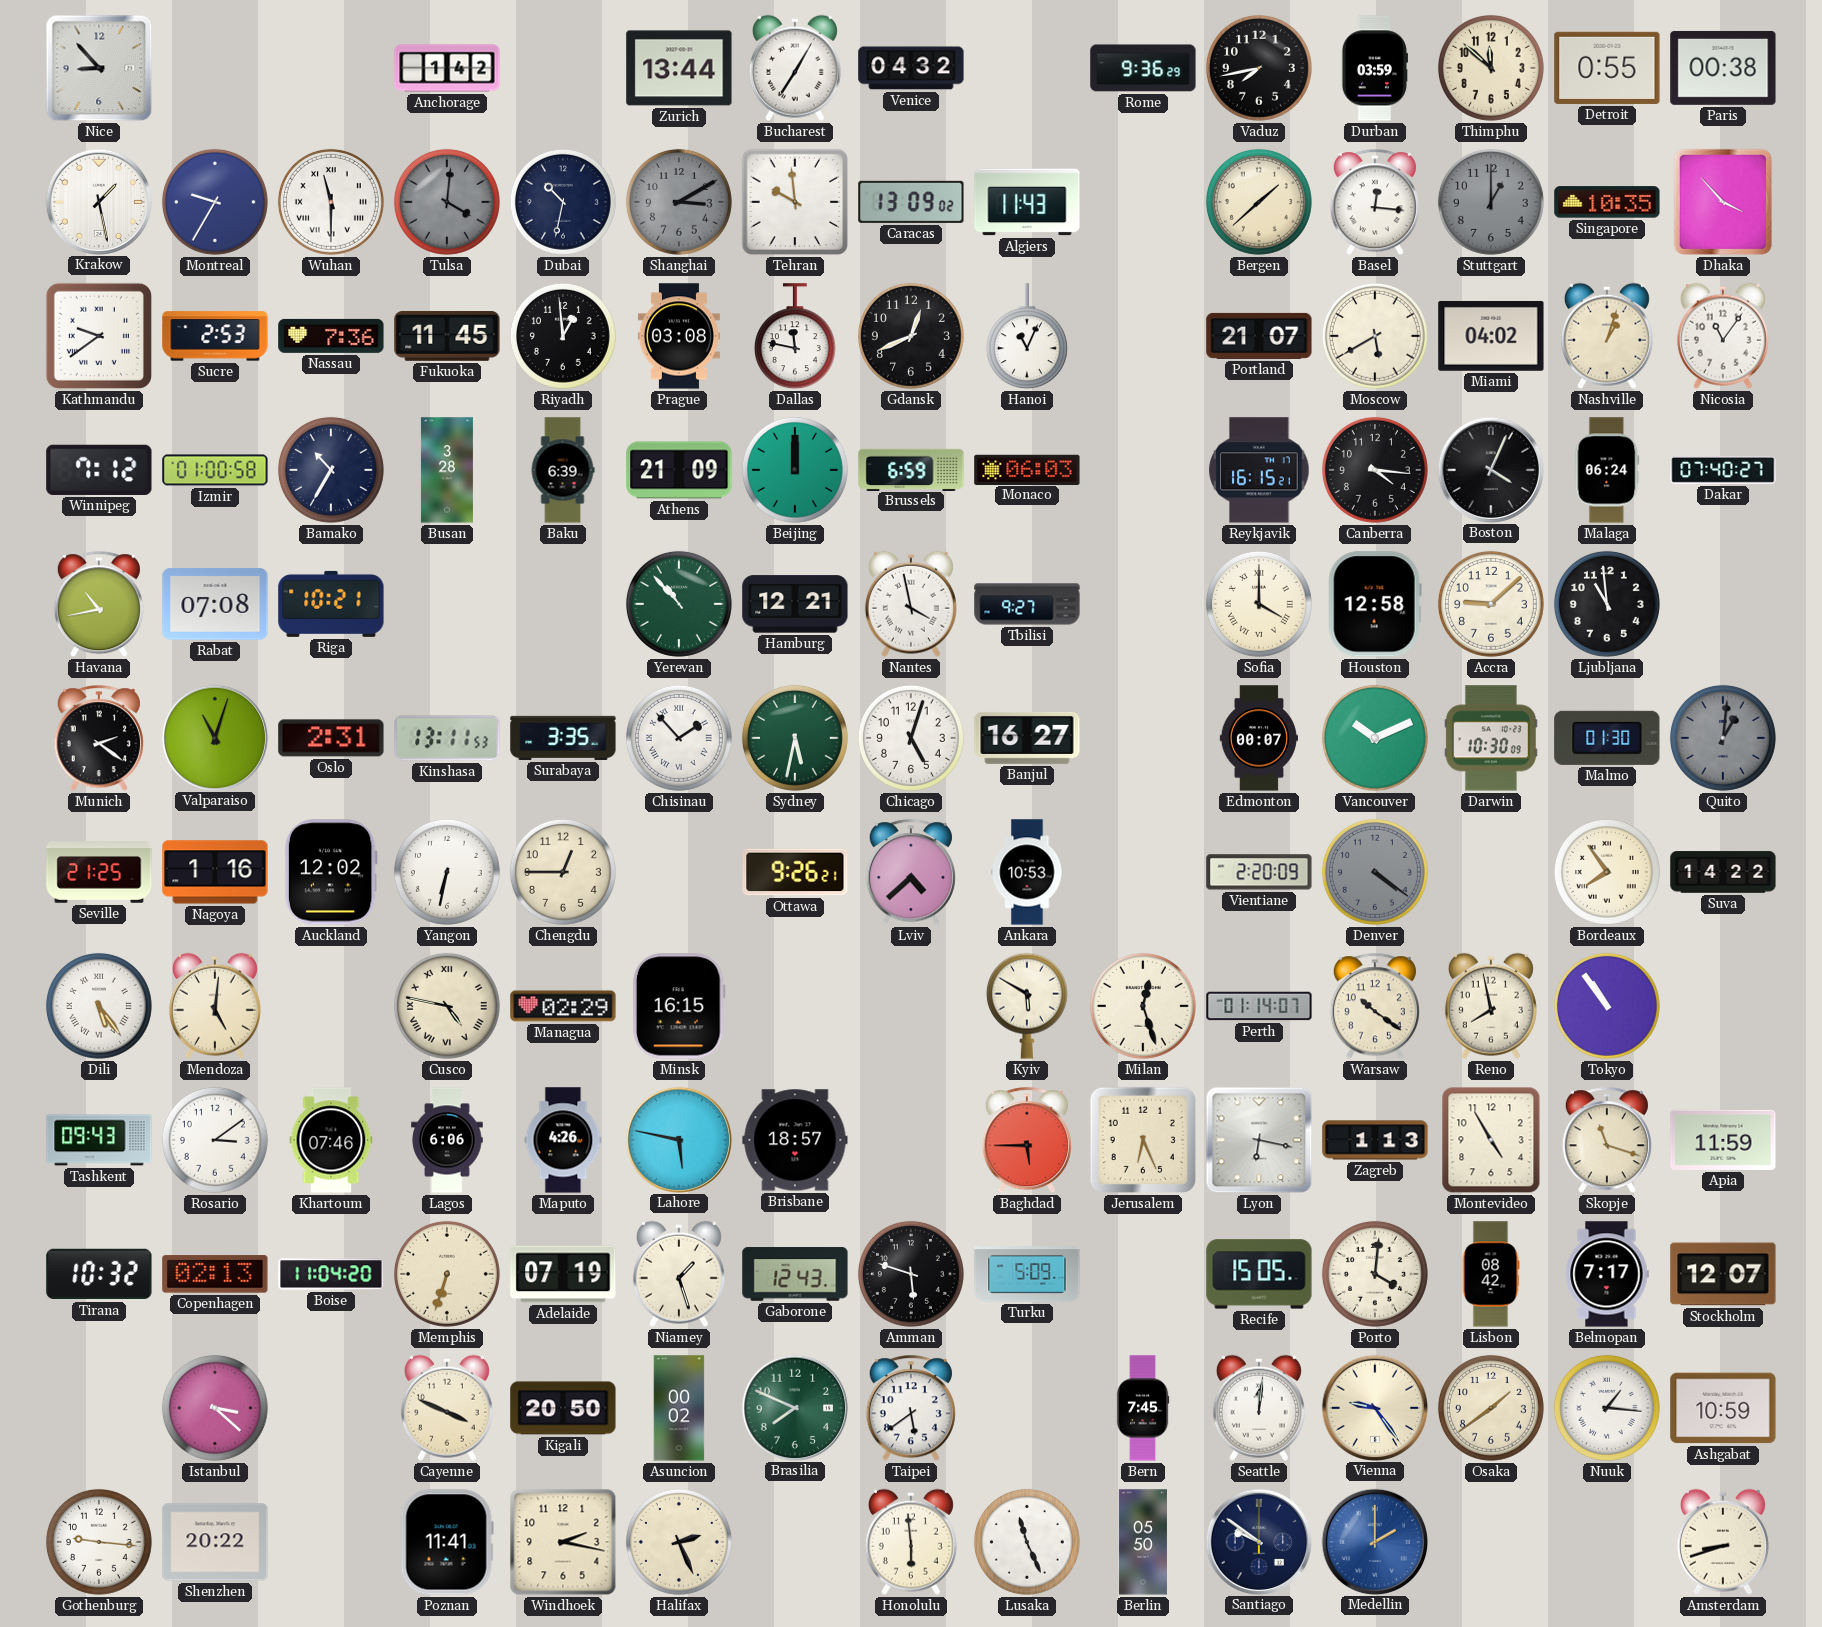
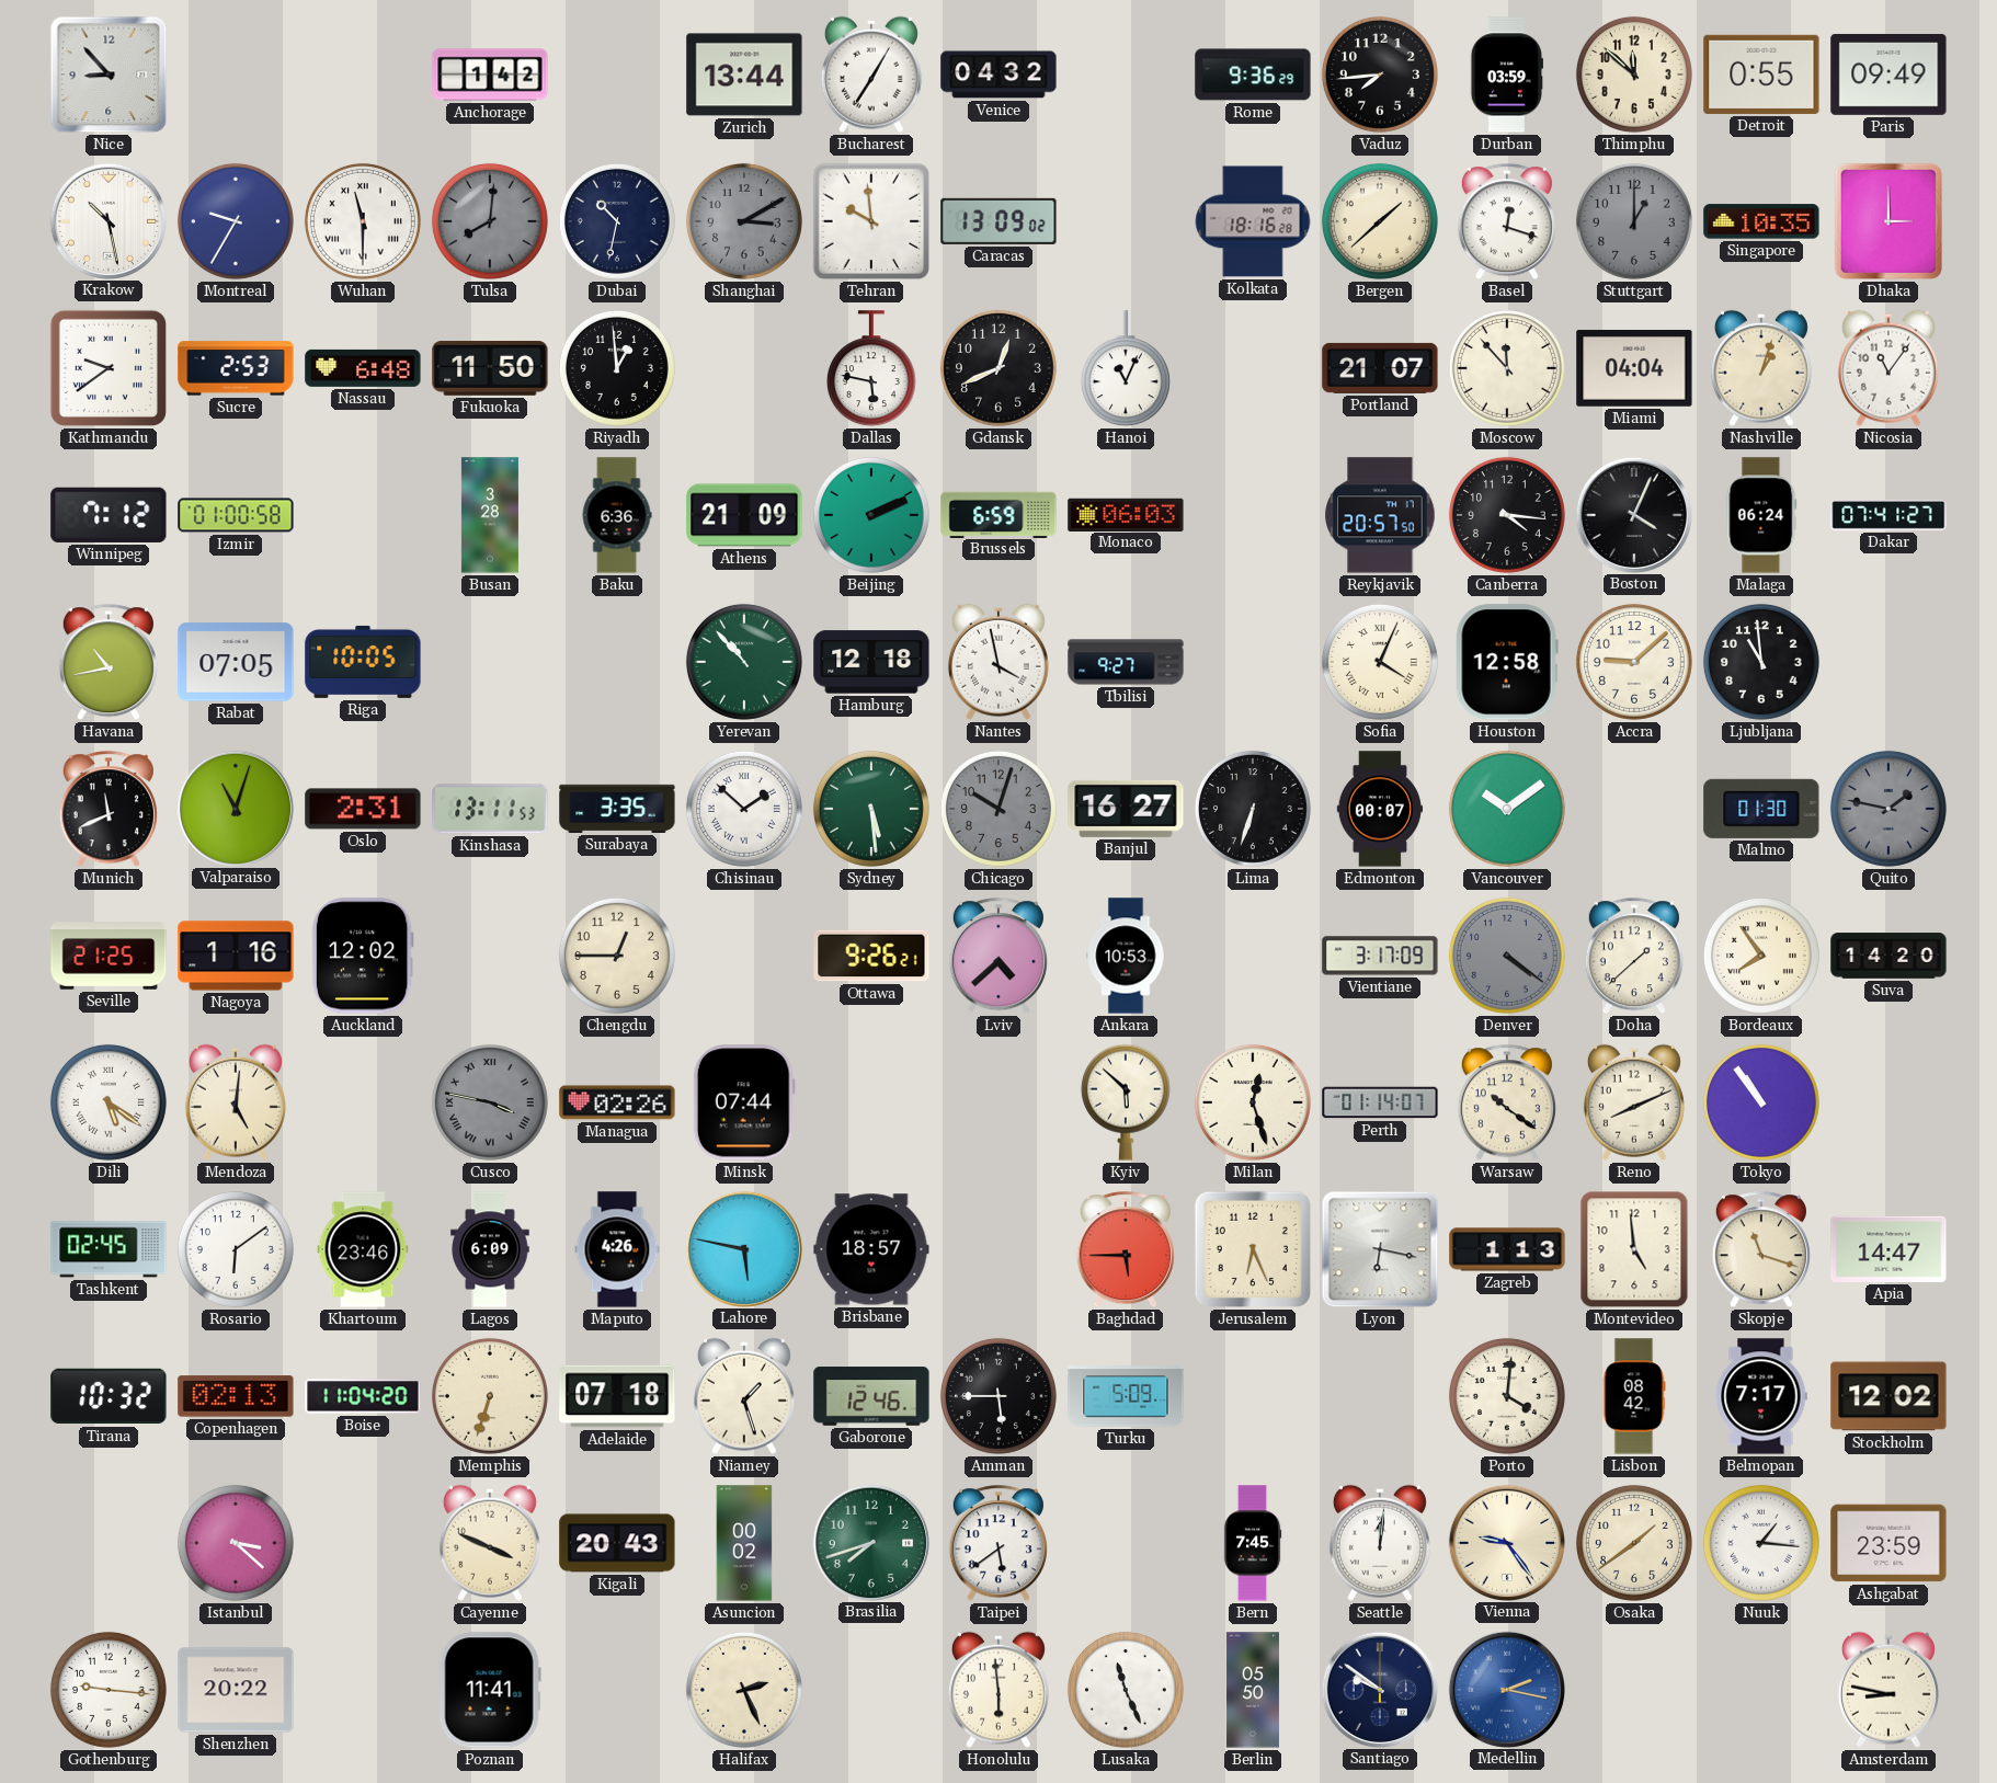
Vaduz: 7:43 -> 7:44
Paris: 00:38 -> 09:49
Krakow: 1:28 -> 10:28
Tulsa: 4:01 -> 8:01
Algiers: 11:43 -> none
Kolkata: none -> 18:16
Basel: 12:16 -> 12:18
Dhaka: 3:53 -> 3:00
Nassau: 7:36 -> 6:48
Fukuoka: 11:45 -> 11:50
Prague: 03:08 -> none
Dallas: 11:47 -> 5:47
Moscow: 5:40 -> 11:53
Miami: 04:02 -> 04:04
Bamako: 10:35 -> none
Baku: 6:39 -> 6:36
Beijing: 12:00 -> 2:11
Reykjavik: 16:15 -> 20:57
Dakar: 07:40 -> 07:41
Rabat: 07:08 -> 07:05
Riga: 10:21 -> 10:05
Hamburg: 12:21 -> 12:18
Sofia: 4:00 -> 4:04
Munich: 2:21 -> 11:41
Chisinau: 1:53 -> 1:52
Sydney: 5:32 -> 5:29
Chicago: 5:03 -> 10:03
Chicago dial: white -> grey
Lima: none -> 6:33
Vancouver: 10:11 -> 10:09
Darwin: 10:30 -> none
Quito: 1:01 -> 1:47
Yangon: 6:32 -> none
Vientiane: 2:20 -> 3:17
Doha: none -> 1:38
Suva: 14:22 -> 14:20
Dili: 5:24 -> 5:21
Cusco: 4:47 -> 3:47
Cusco dial: cream -> grey
Managua: 02:29 -> 02:26
Minsk: 16:15 -> 07:44
Kyiv: 5:50 -> 5:52
Reno: 7:58 -> 8:11
Tashkent: 09:43 -> 02:45
Rosario: 3:09 -> 6:09
Khartoum: 07:46 -> 23:46
Lagos: 6:06 -> 6:09
Montevideo: 4:55 -> 4:59
Apia: 11:59 -> 14:47
Adelaide: 07:19 -> 07:18
Gaborone: 12:43 -> 12:46
Amman: 5:48 -> 5:45
Recife: 15:05 -> none
Stockholm: 12:07 -> 12:02
Kigali: 20:50 -> 20:43
Brasilia: 7:49 -> 7:42
Ashgabat: 10:59 -> 23:59
Windhoek: 2:17 -> none
Medellin: 2:00 -> 2:17
Amsterdam: 8:42 -> 8:47
